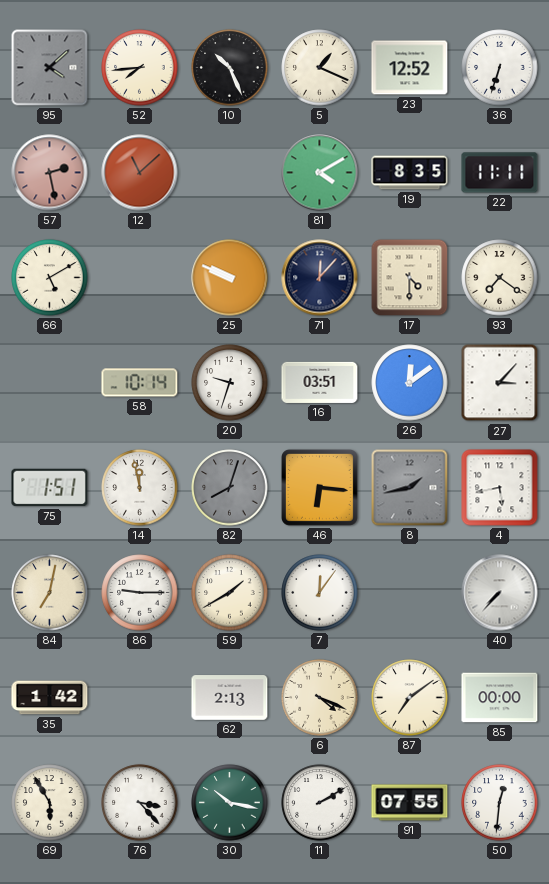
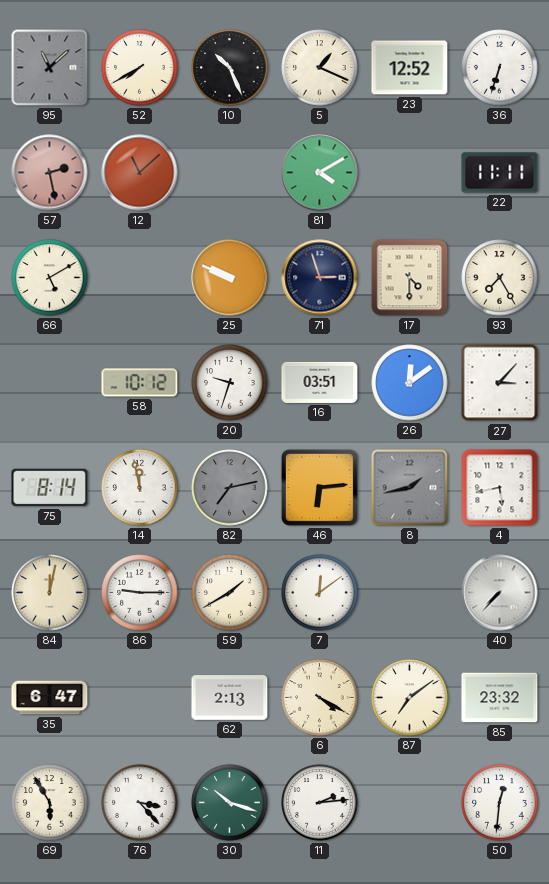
95: 4:08 -> 11:08
52: 7:44 -> 7:40
19: 8:35 -> none
71: 12:07 -> 2:57
93: 7:21 -> 7:25
58: 10:14 -> 10:12
75: 1:51 -> 8:14
82: 8:03 -> 7:13
46: 6:16 -> 6:14
84: 7:02 -> 12:02
7: 12:06 -> 12:09
35: 1:42 -> 6:47
6: 4:19 -> 4:20
85: 00:00 -> 23:32
30: 10:17 -> 10:18
11: 2:10 -> 2:14
91: 07:55 -> none
